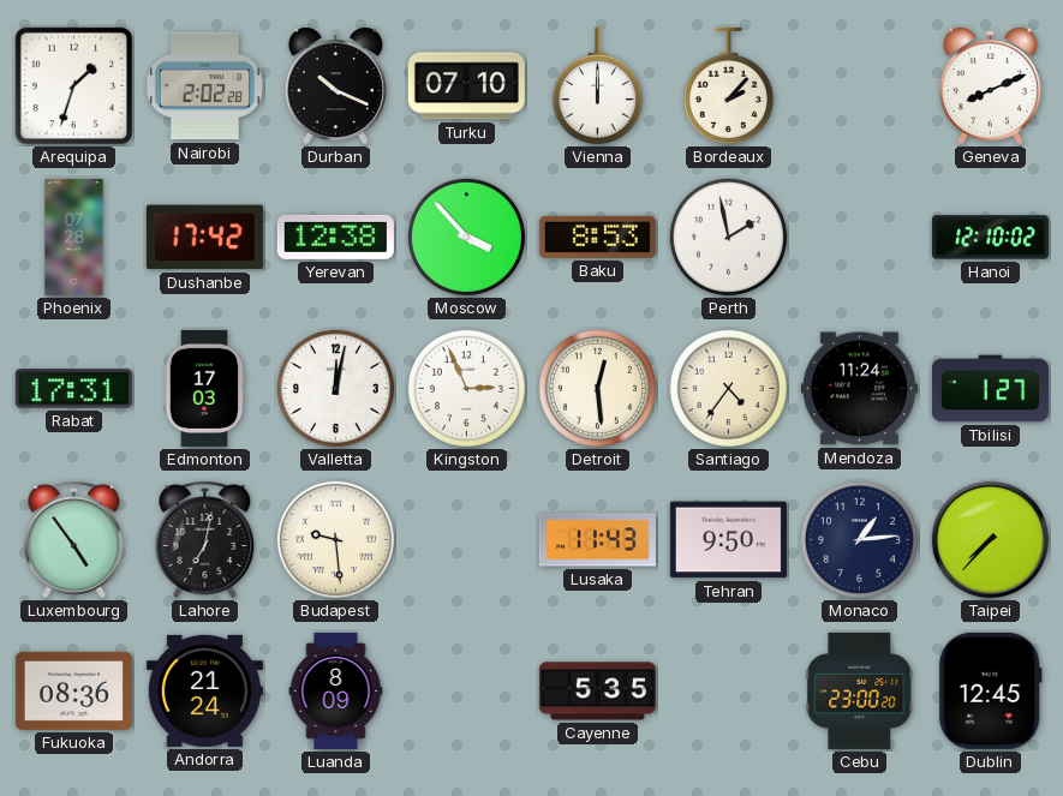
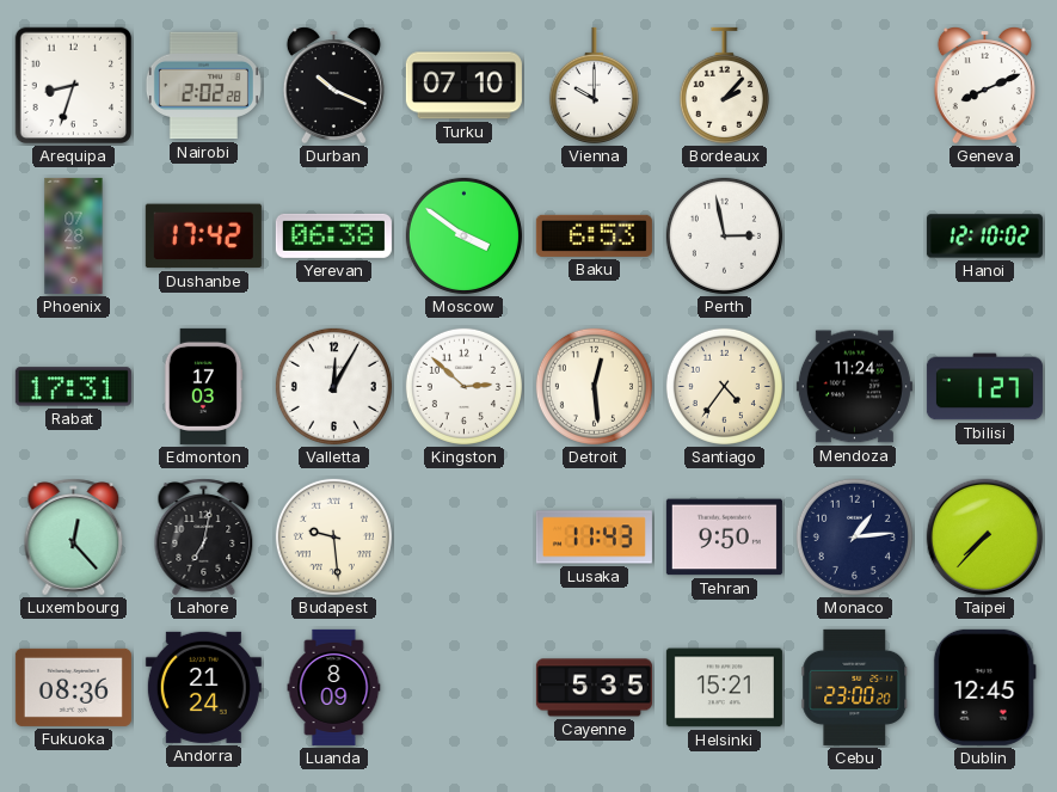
Arequipa: 1:33 -> 8:33
Vienna: 12:00 -> 10:00
Yerevan: 12:38 -> 06:38
Moscow: 3:53 -> 3:51
Baku: 8:53 -> 6:53
Perth: 1:58 -> 2:58
Valletta: 12:02 -> 12:05
Kingston: 2:56 -> 2:52
Luxembourg: 4:54 -> 12:23
Helsinki: none -> 15:21
